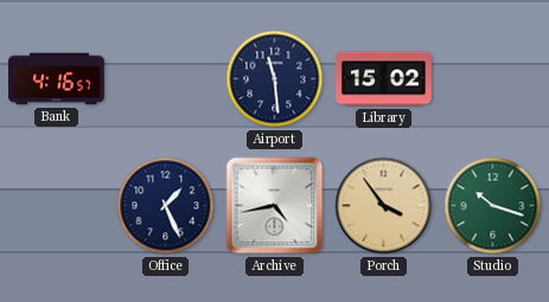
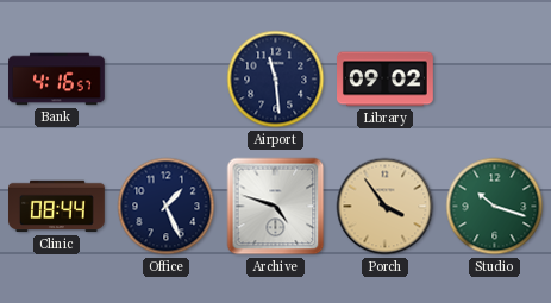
Library: 15:02 -> 09:02
Clinic: none -> 08:44
Archive: 4:43 -> 4:48
